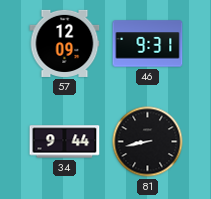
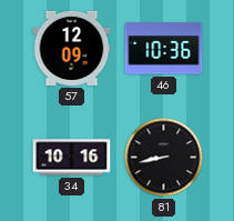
46: 9:31 -> 10:36
34: 9:44 -> 10:16
